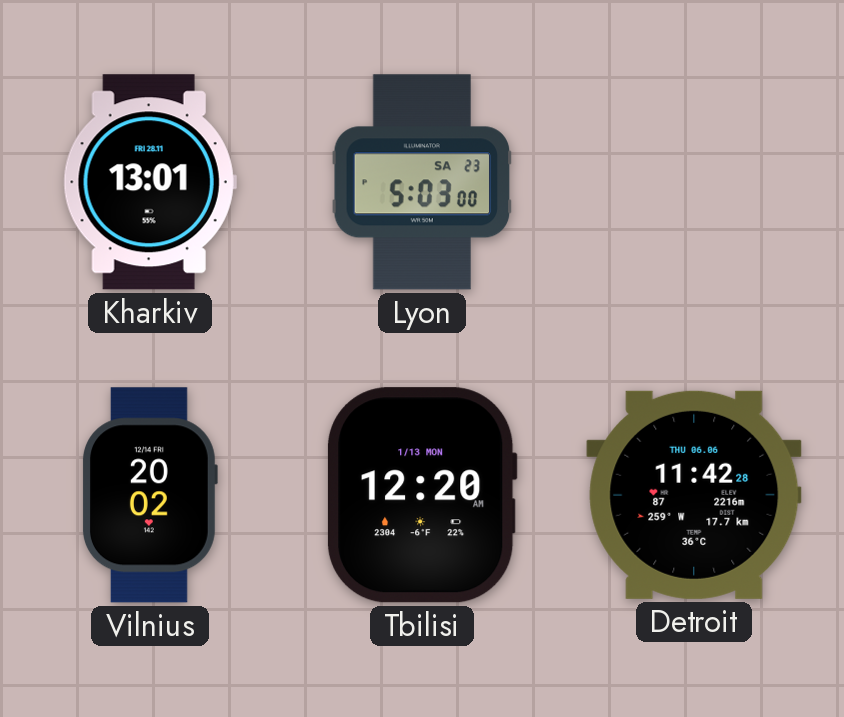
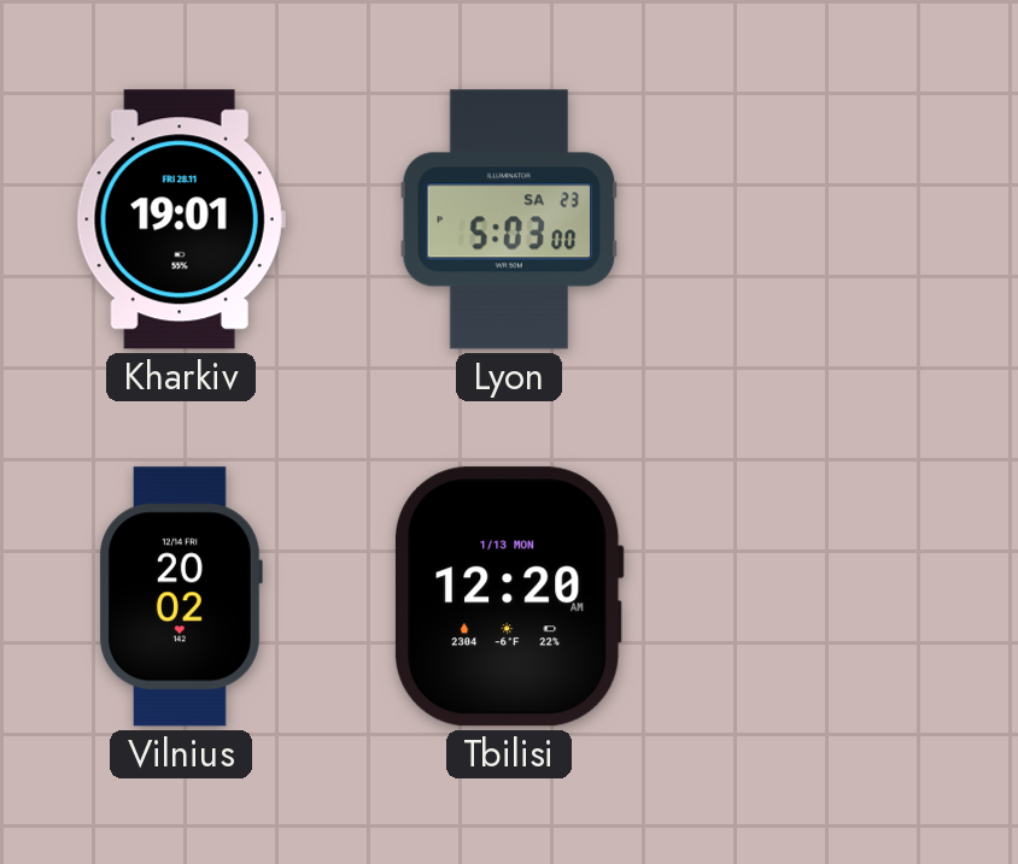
Kharkiv: 13:01 -> 19:01
Detroit: 11:42 -> none
